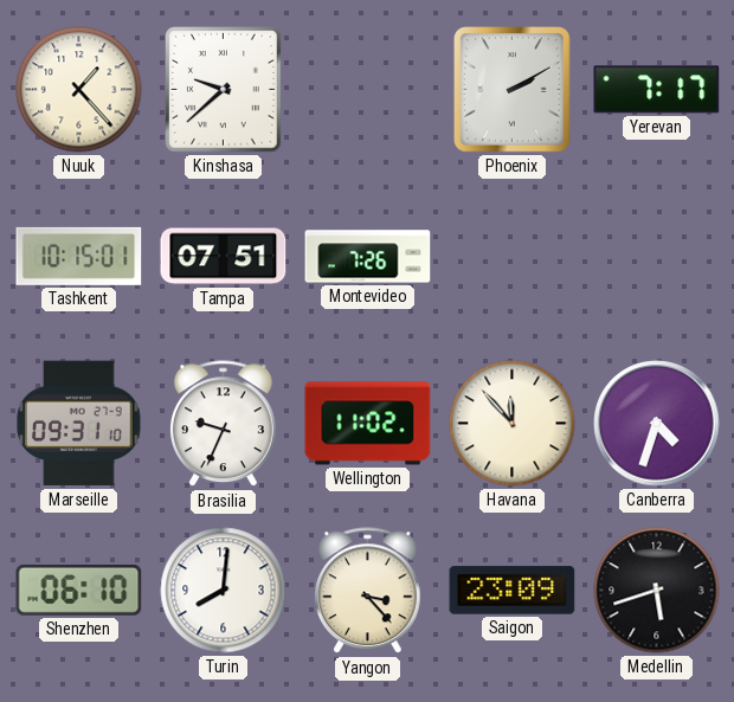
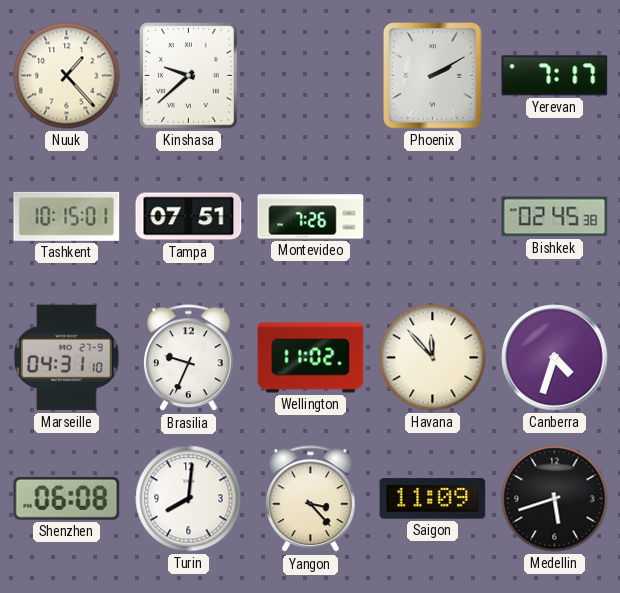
Bishkek: none -> 02:45
Marseille: 09:31 -> 04:31
Shenzhen: 06:10 -> 06:08
Saigon: 23:09 -> 11:09
